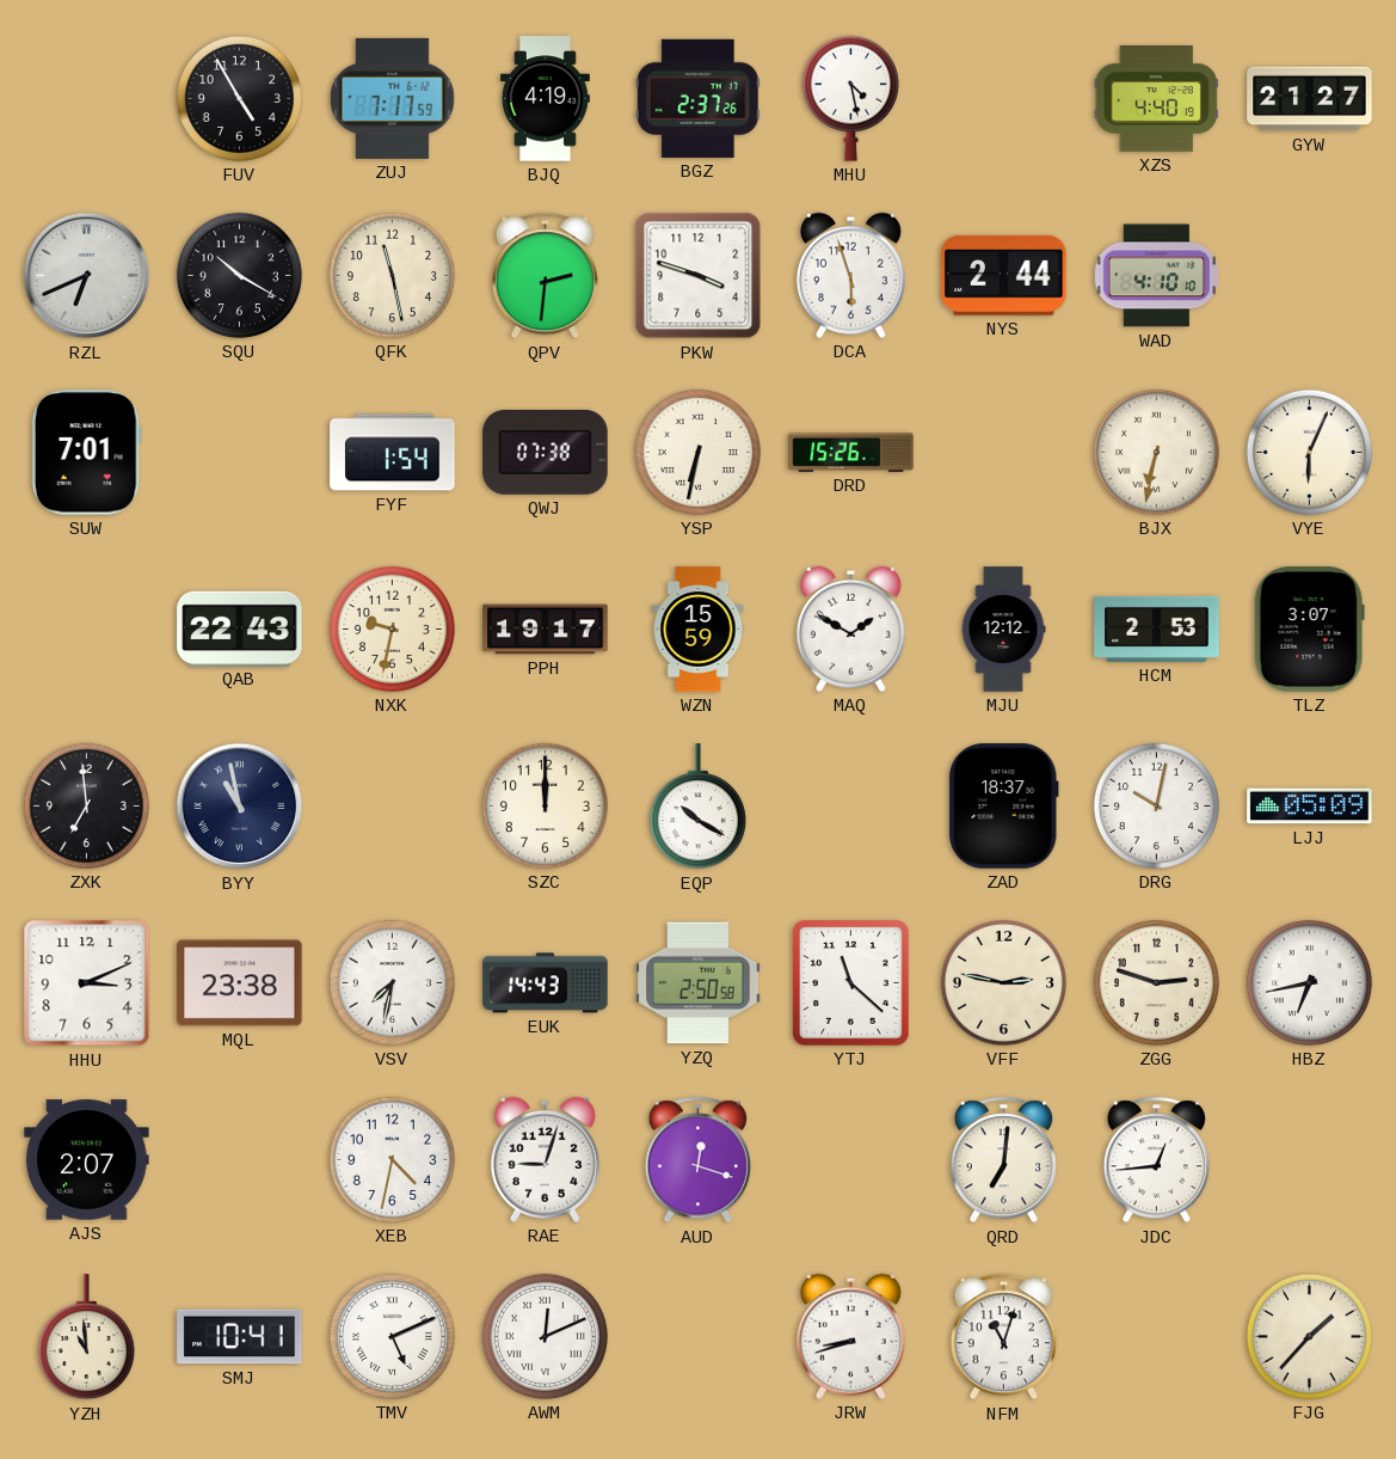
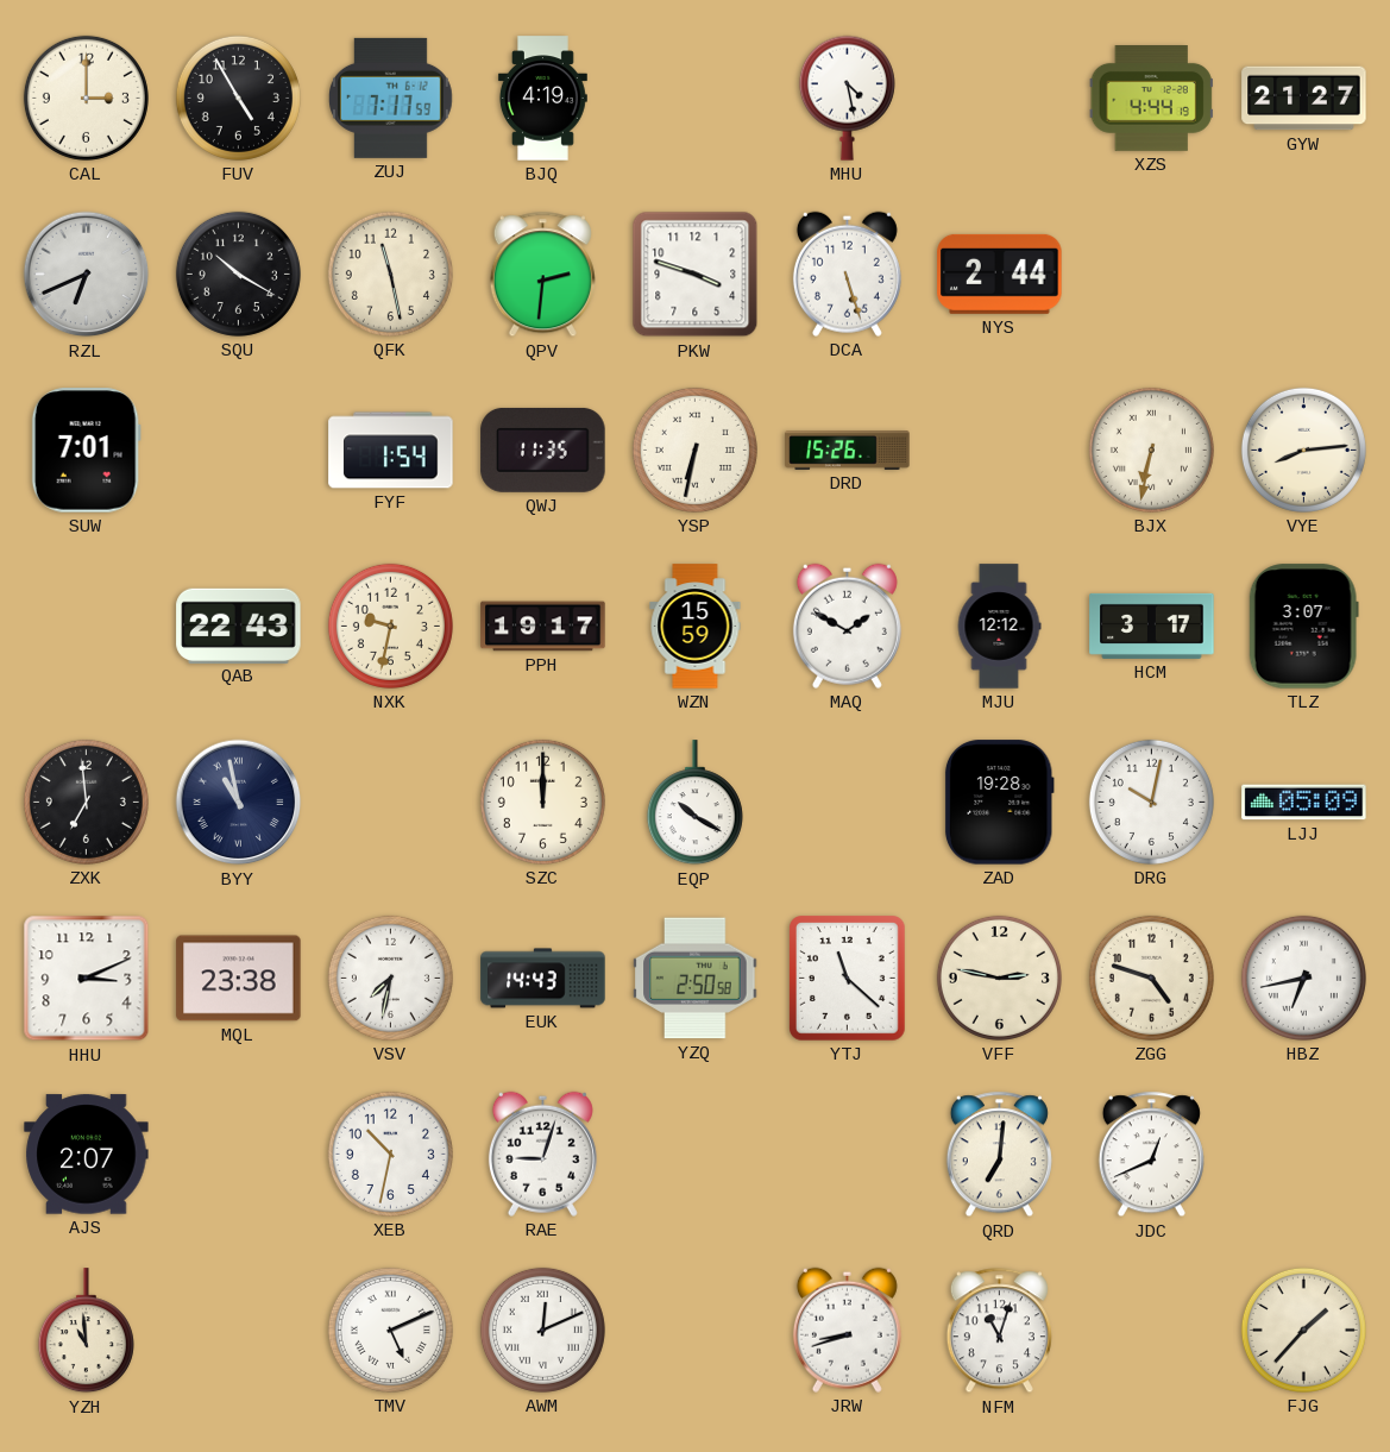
CAL: none -> 3:00
BGZ: 2:37 -> none
XZS: 4:40 -> 4:44
DCA: 5:57 -> 5:27
WAD: 4:10 -> none
QWJ: 07:38 -> 11:35
VYE: 6:04 -> 8:14
HCM: 2:53 -> 3:17
ZAD: 18:37 -> 19:28
ZGG: 2:48 -> 4:48
XEB: 4:32 -> 10:32
AUD: 12:18 -> none
JDC: 12:44 -> 12:41
SMJ: 10:41 -> none
